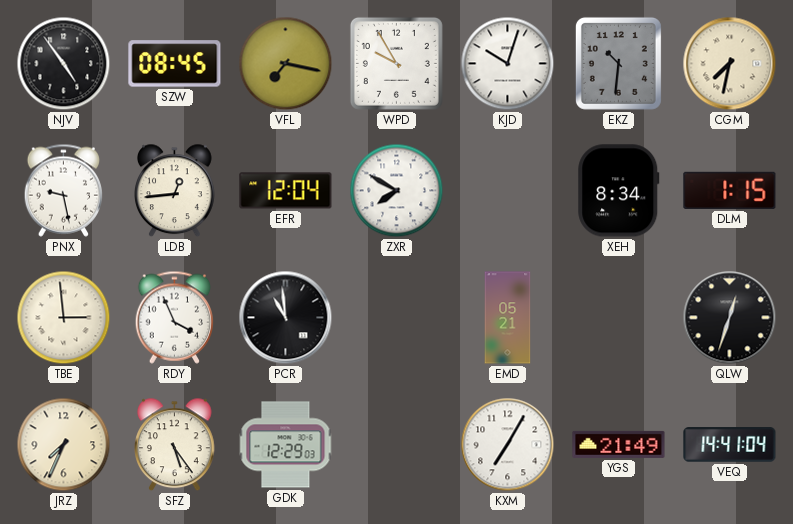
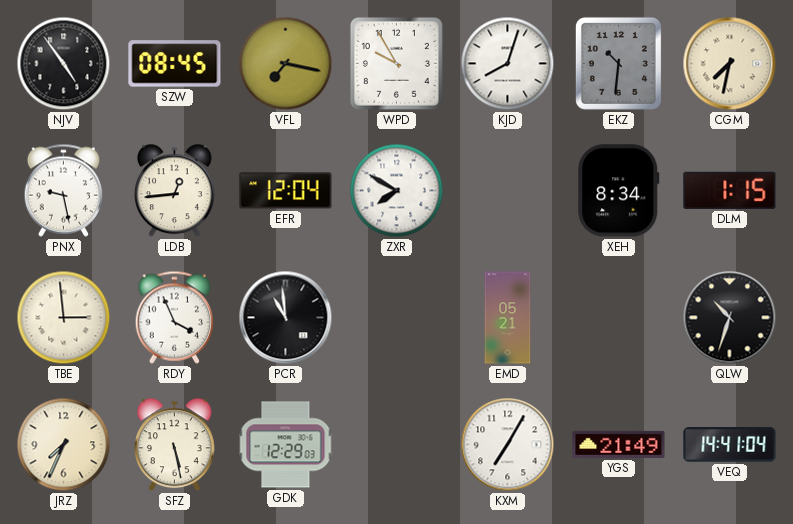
KJD: 10:03 -> 8:03
QLW: 12:33 -> 10:33
SFZ: 5:24 -> 5:28
